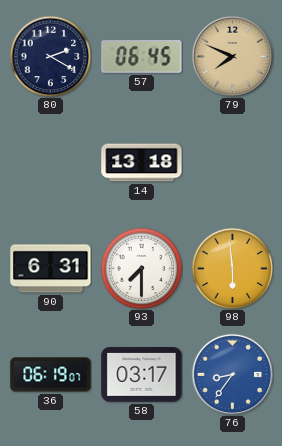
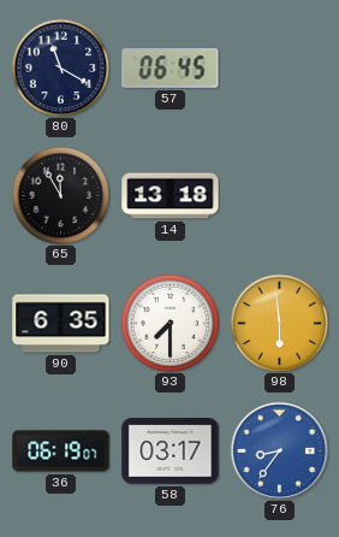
80: 2:20 -> 11:20
79: 7:49 -> none
65: none -> 11:55
90: 6:31 -> 6:35
